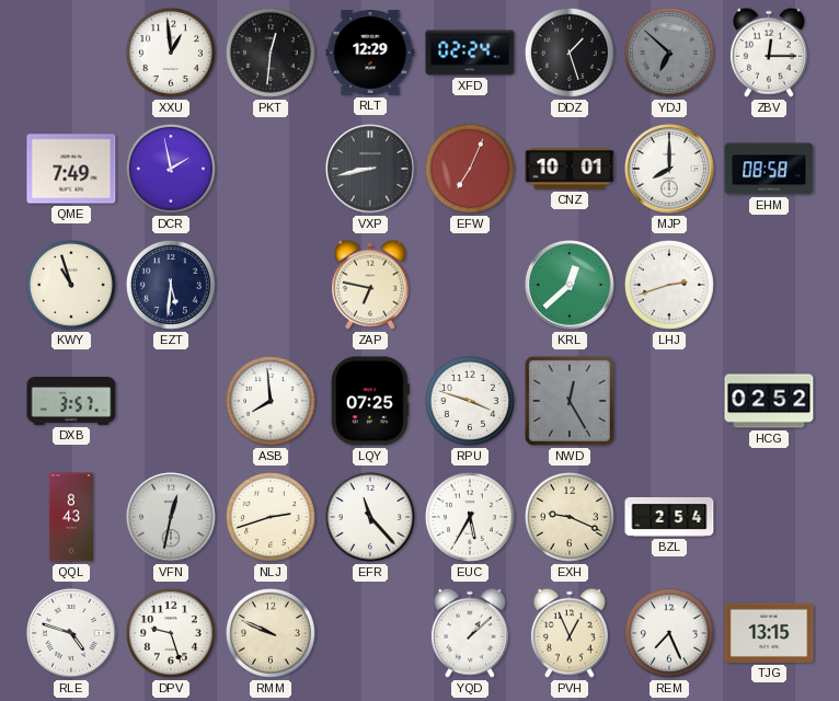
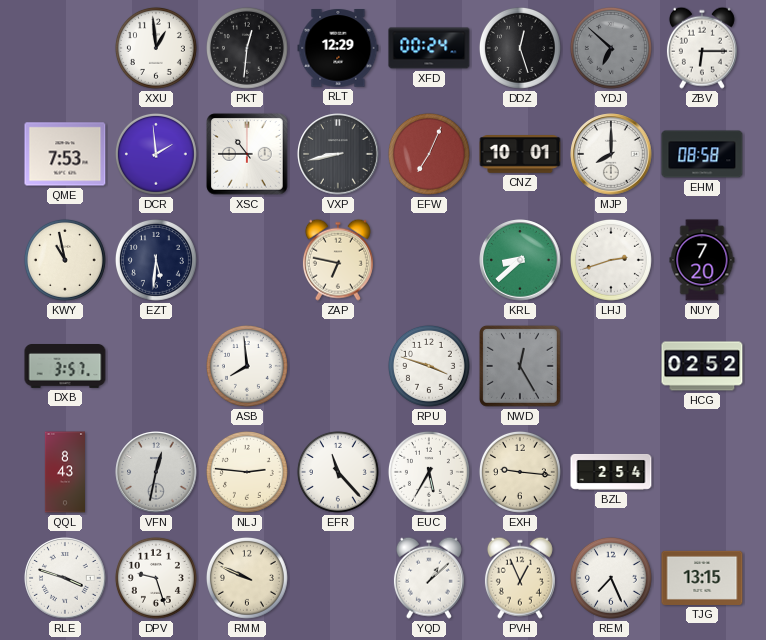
XFD: 02:24 -> 00:24
DDZ: 1:27 -> 12:27
ZBV: 12:15 -> 6:15
QME: 7:49 -> 7:53
DCR: 1:58 -> 1:59
XSC: none -> 10:45
KWY: 10:57 -> 10:58
KRL: 12:38 -> 8:38
NUY: none -> 7:20
LQY: 07:25 -> none
NLJ: 2:42 -> 2:46
EXH: 9:19 -> 9:16
RLE: 4:48 -> 3:48
